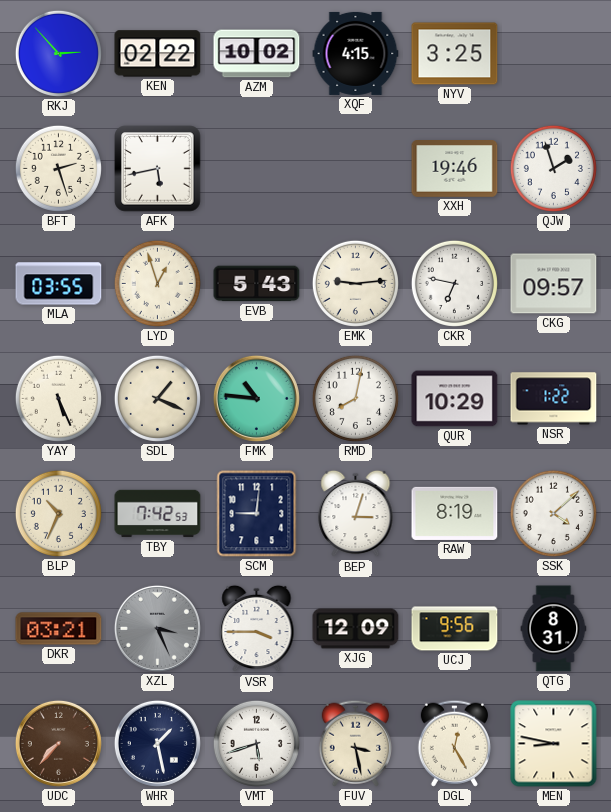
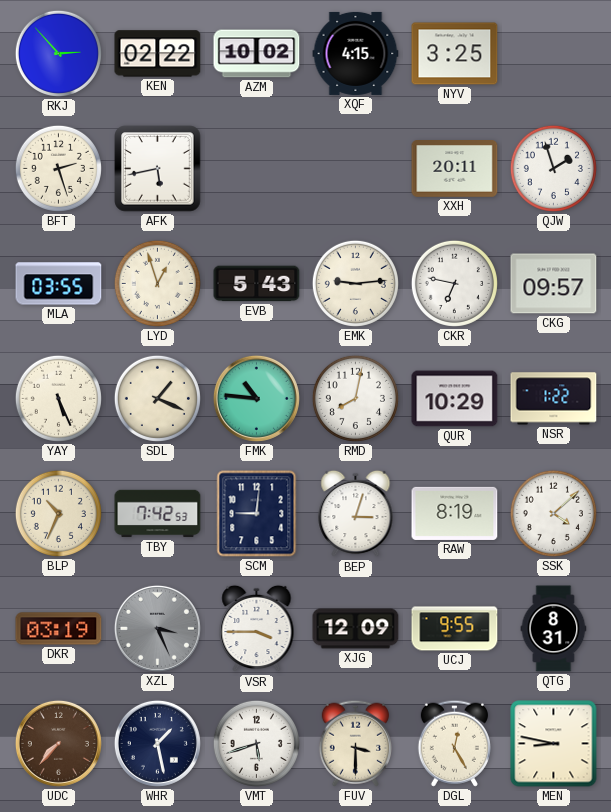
XXH: 19:46 -> 20:11
DKR: 03:21 -> 03:19
UCJ: 9:56 -> 9:55
FUV: 3:28 -> 3:30
